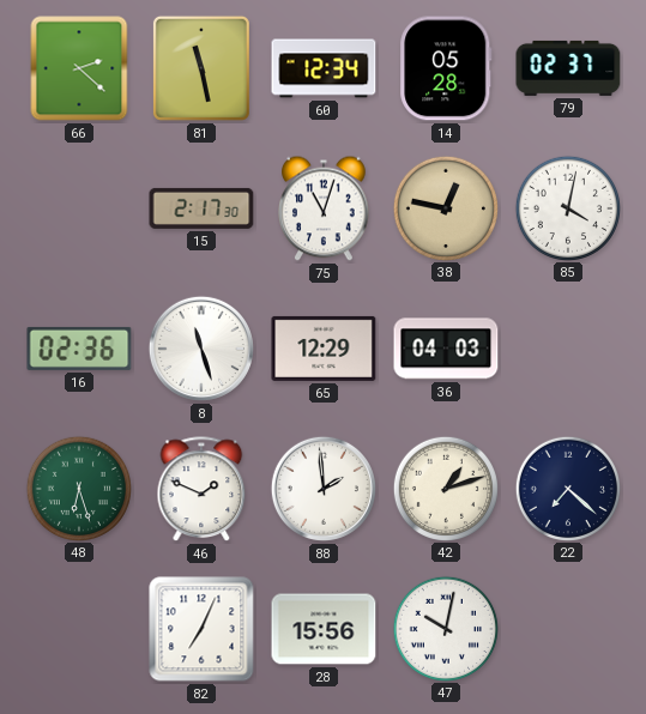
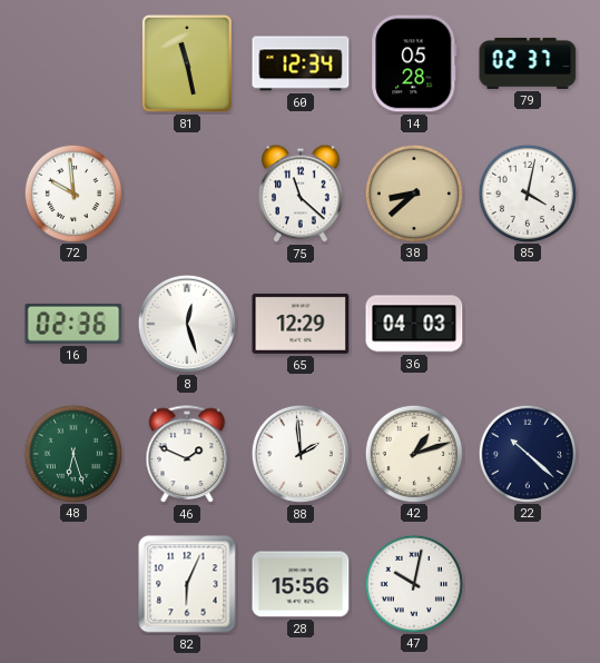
66: 2:22 -> none
72: none -> 9:59
15: 2:17 -> none
75: 11:03 -> 11:22
38: 12:47 -> 8:38
8: 11:27 -> 12:27
22: 7:22 -> 10:22
82: 7:04 -> 6:04
